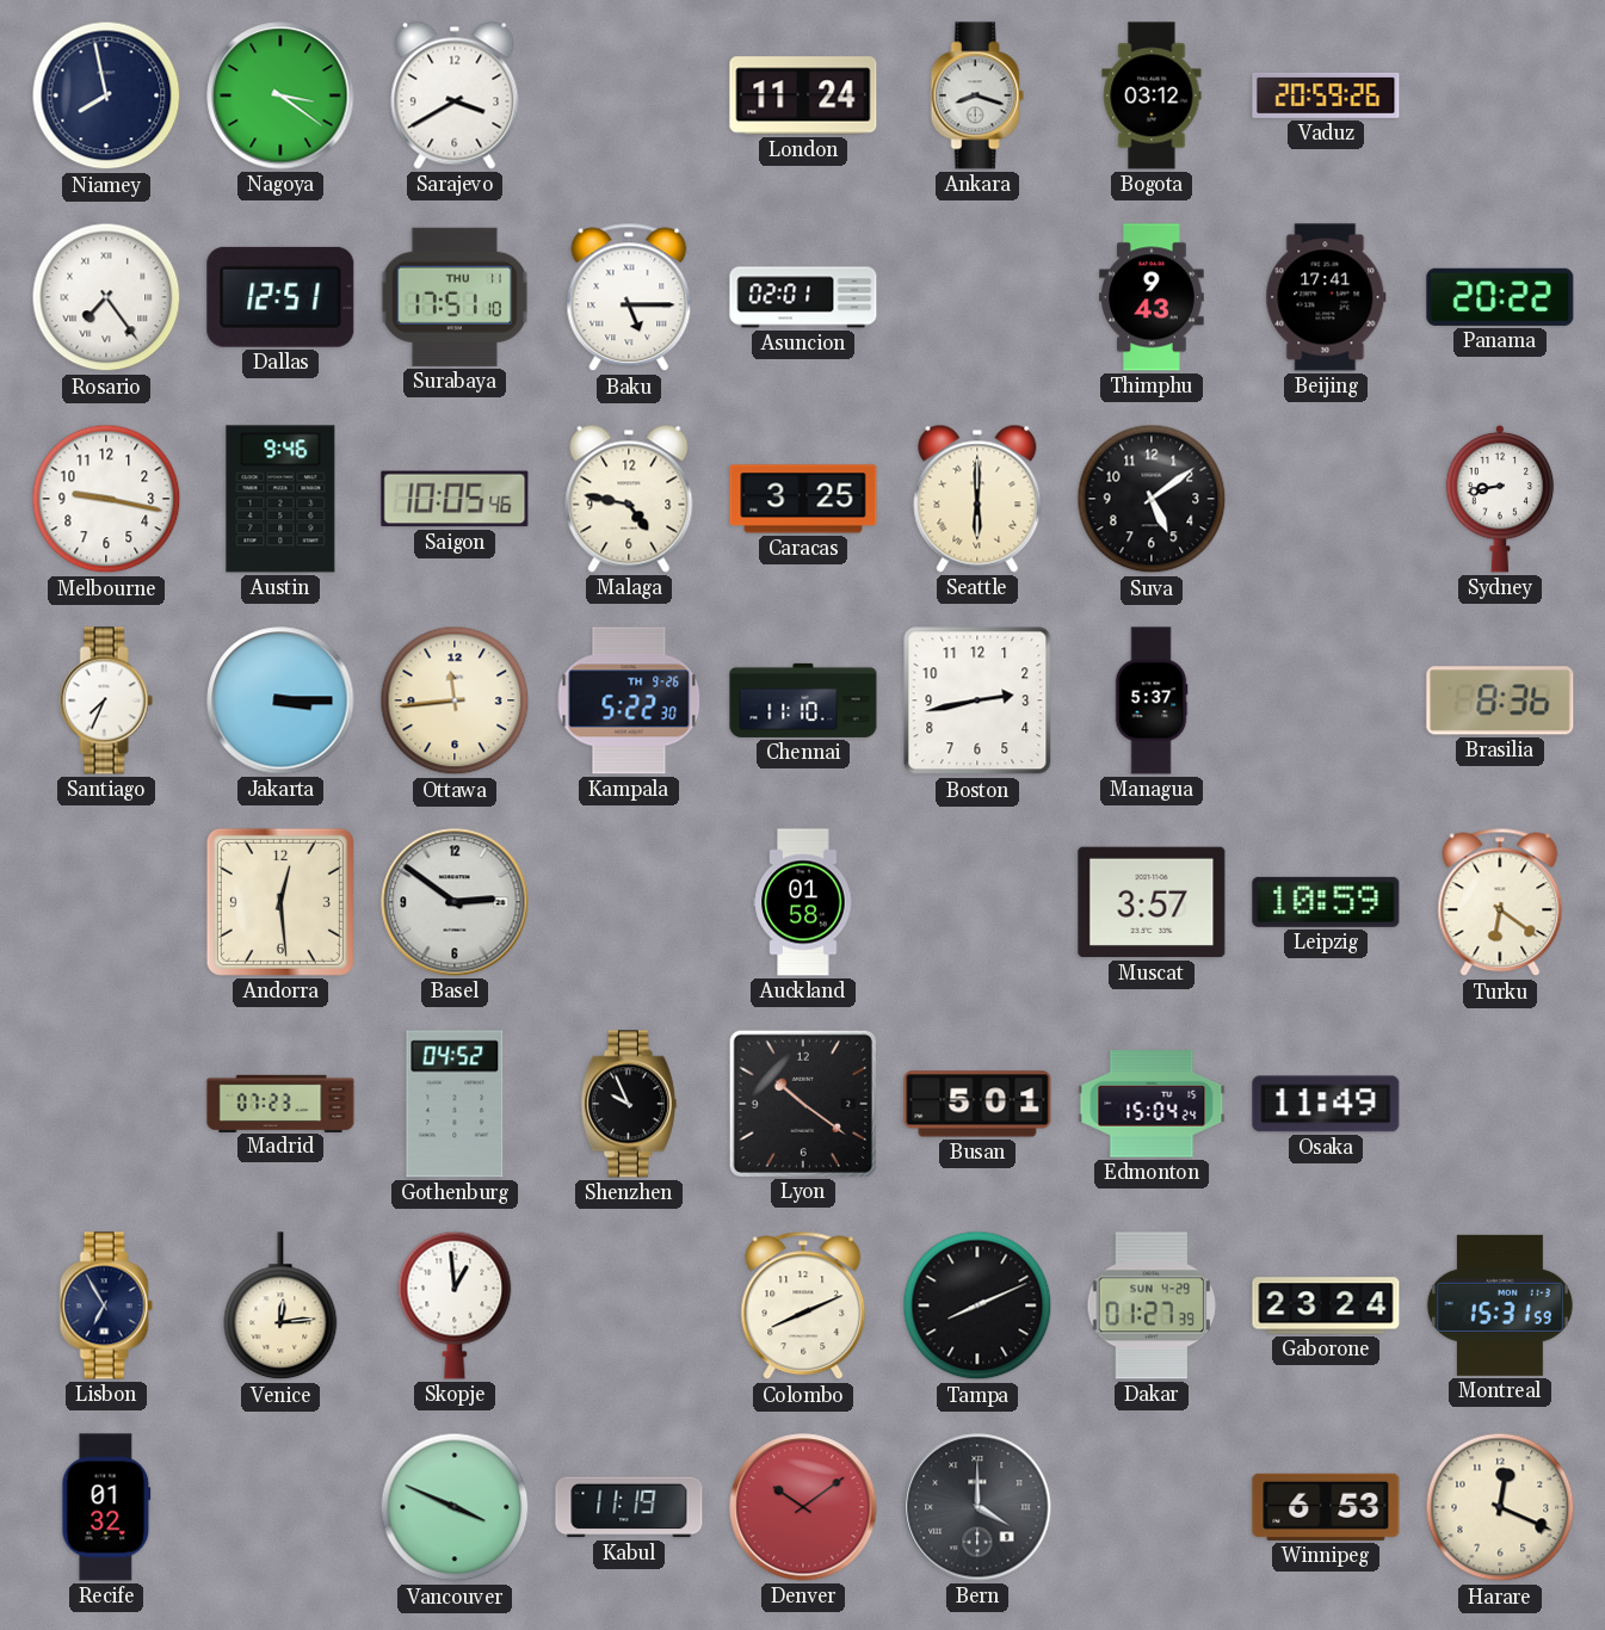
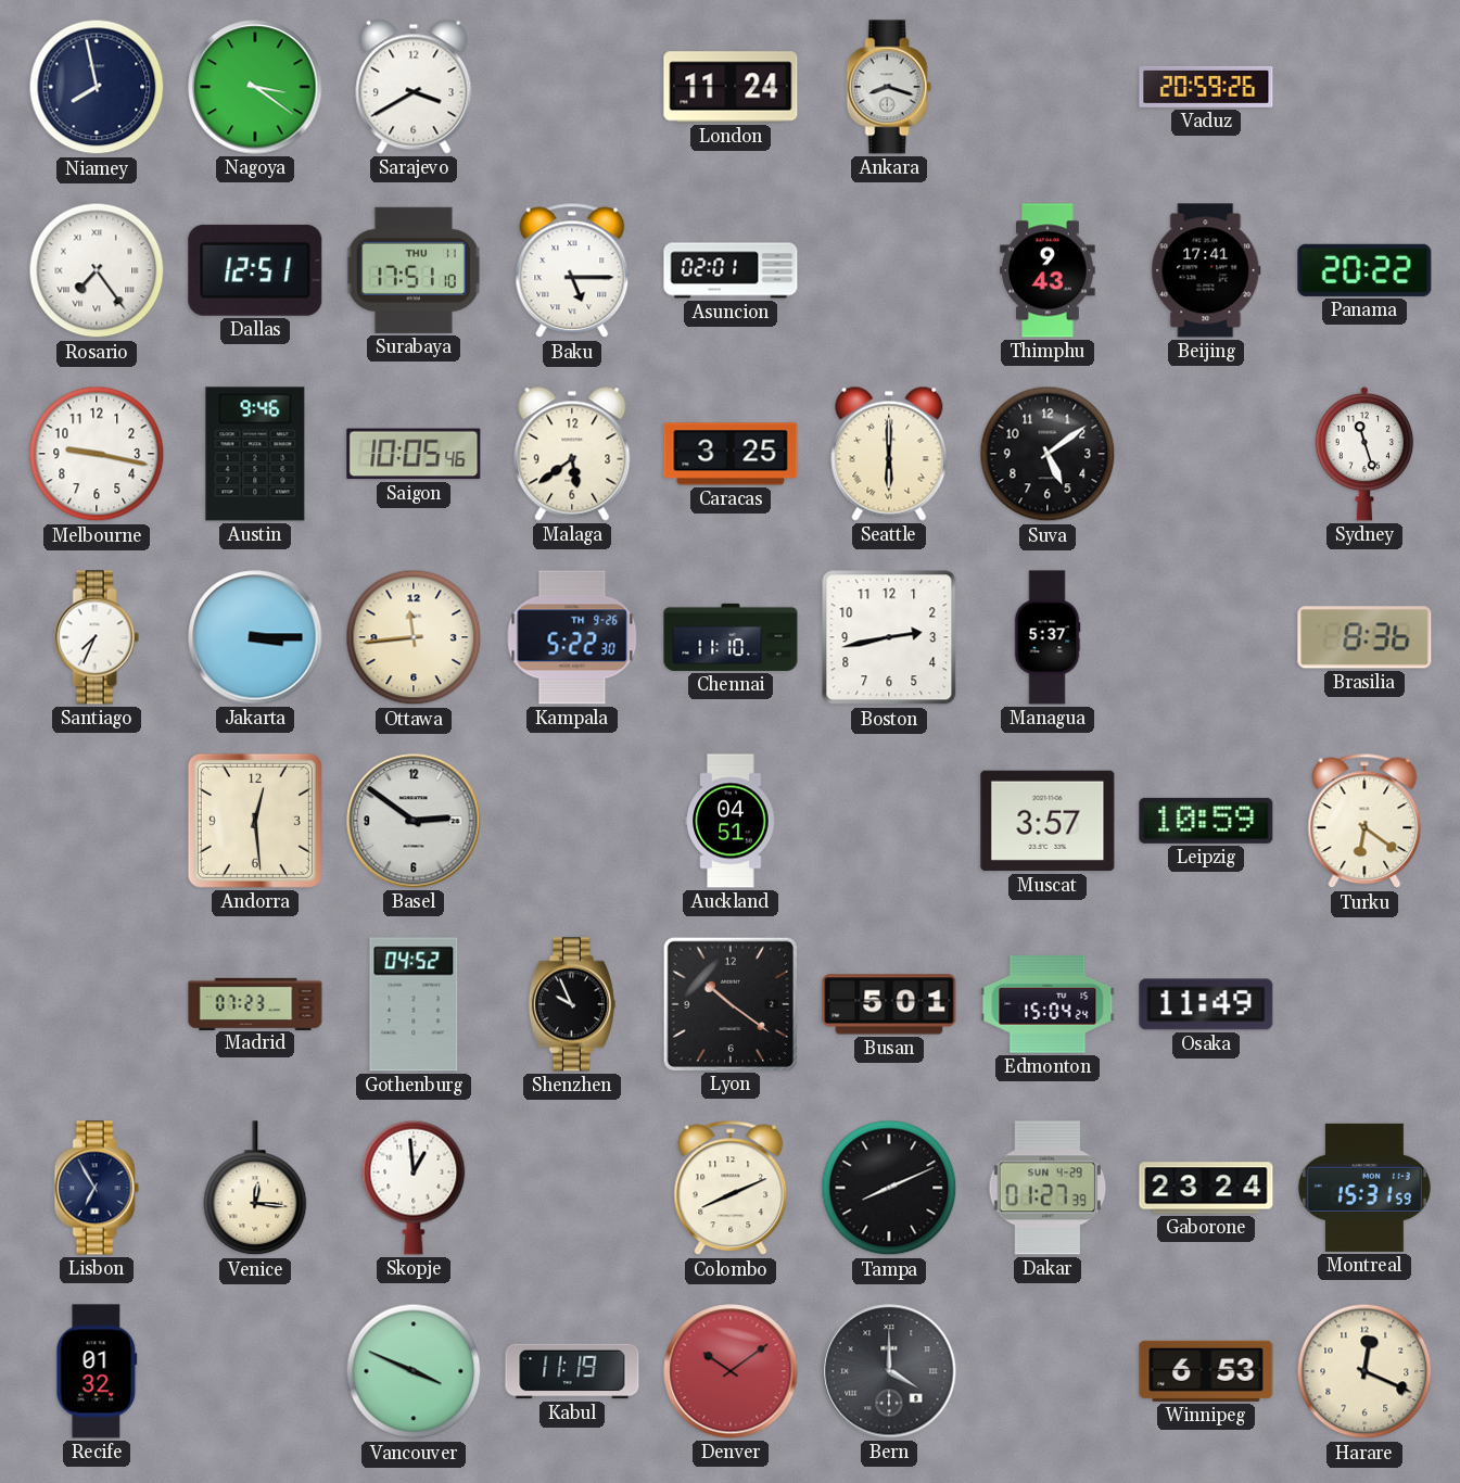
Bogota: 03:12 -> none
Malaga: 4:47 -> 5:39
Sydney: 8:43 -> 11:27
Auckland: 01:58 -> 04:51
Venice: 12:14 -> 12:16
